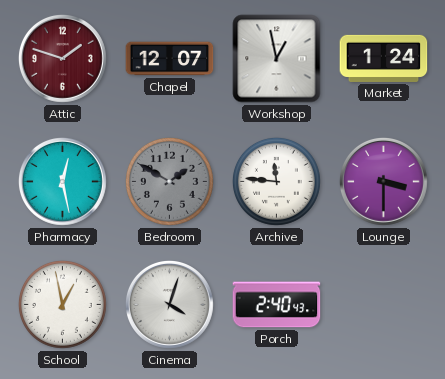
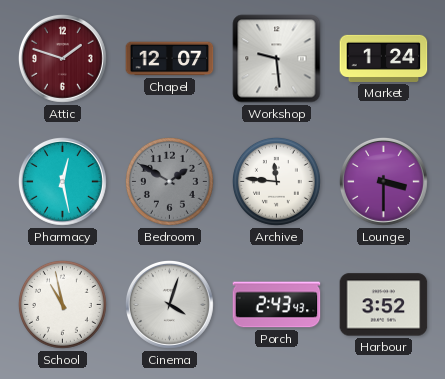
Workshop: 12:58 -> 9:29
School: 12:58 -> 10:58
Porch: 2:40 -> 2:43
Harbour: none -> 3:52
